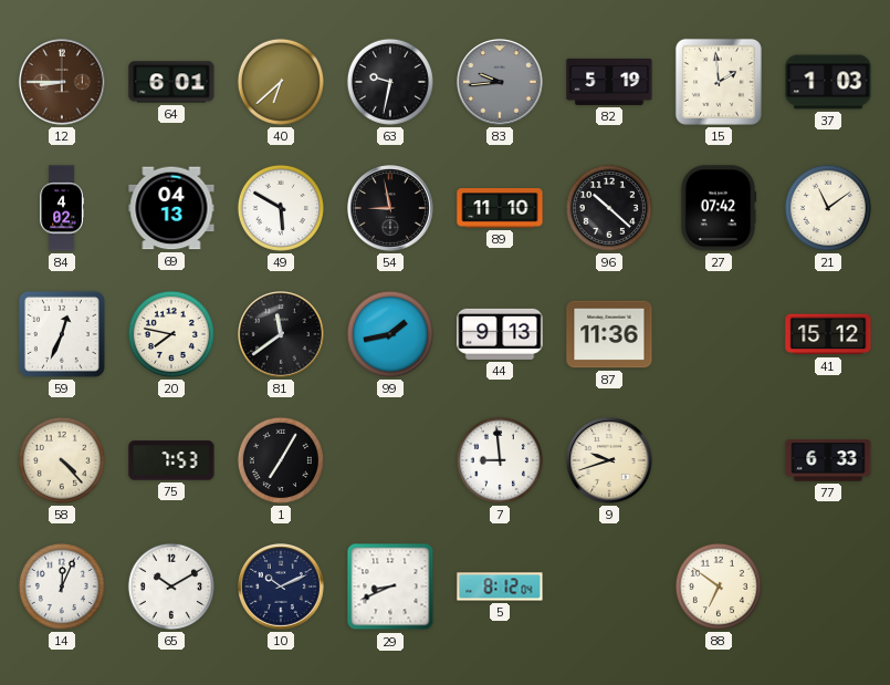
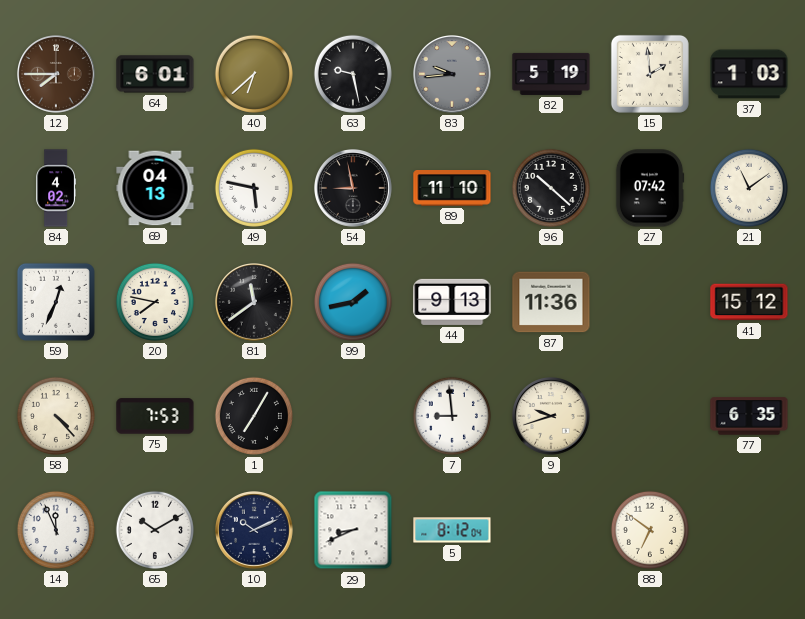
12: 8:45 -> 7:45
63: 9:32 -> 9:28
49: 5:50 -> 5:47
77: 6:33 -> 6:35
14: 12:04 -> 11:56
